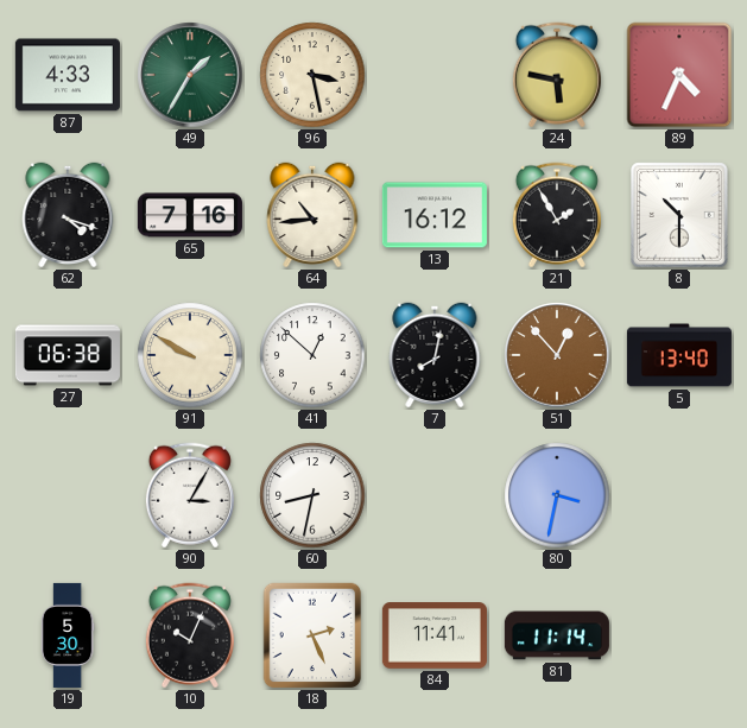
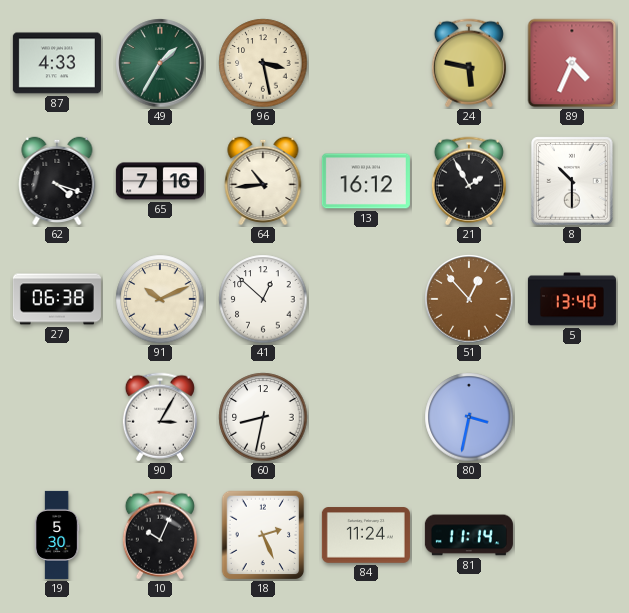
91: 9:50 -> 10:11
7: 8:02 -> none
84: 11:41 -> 11:24
